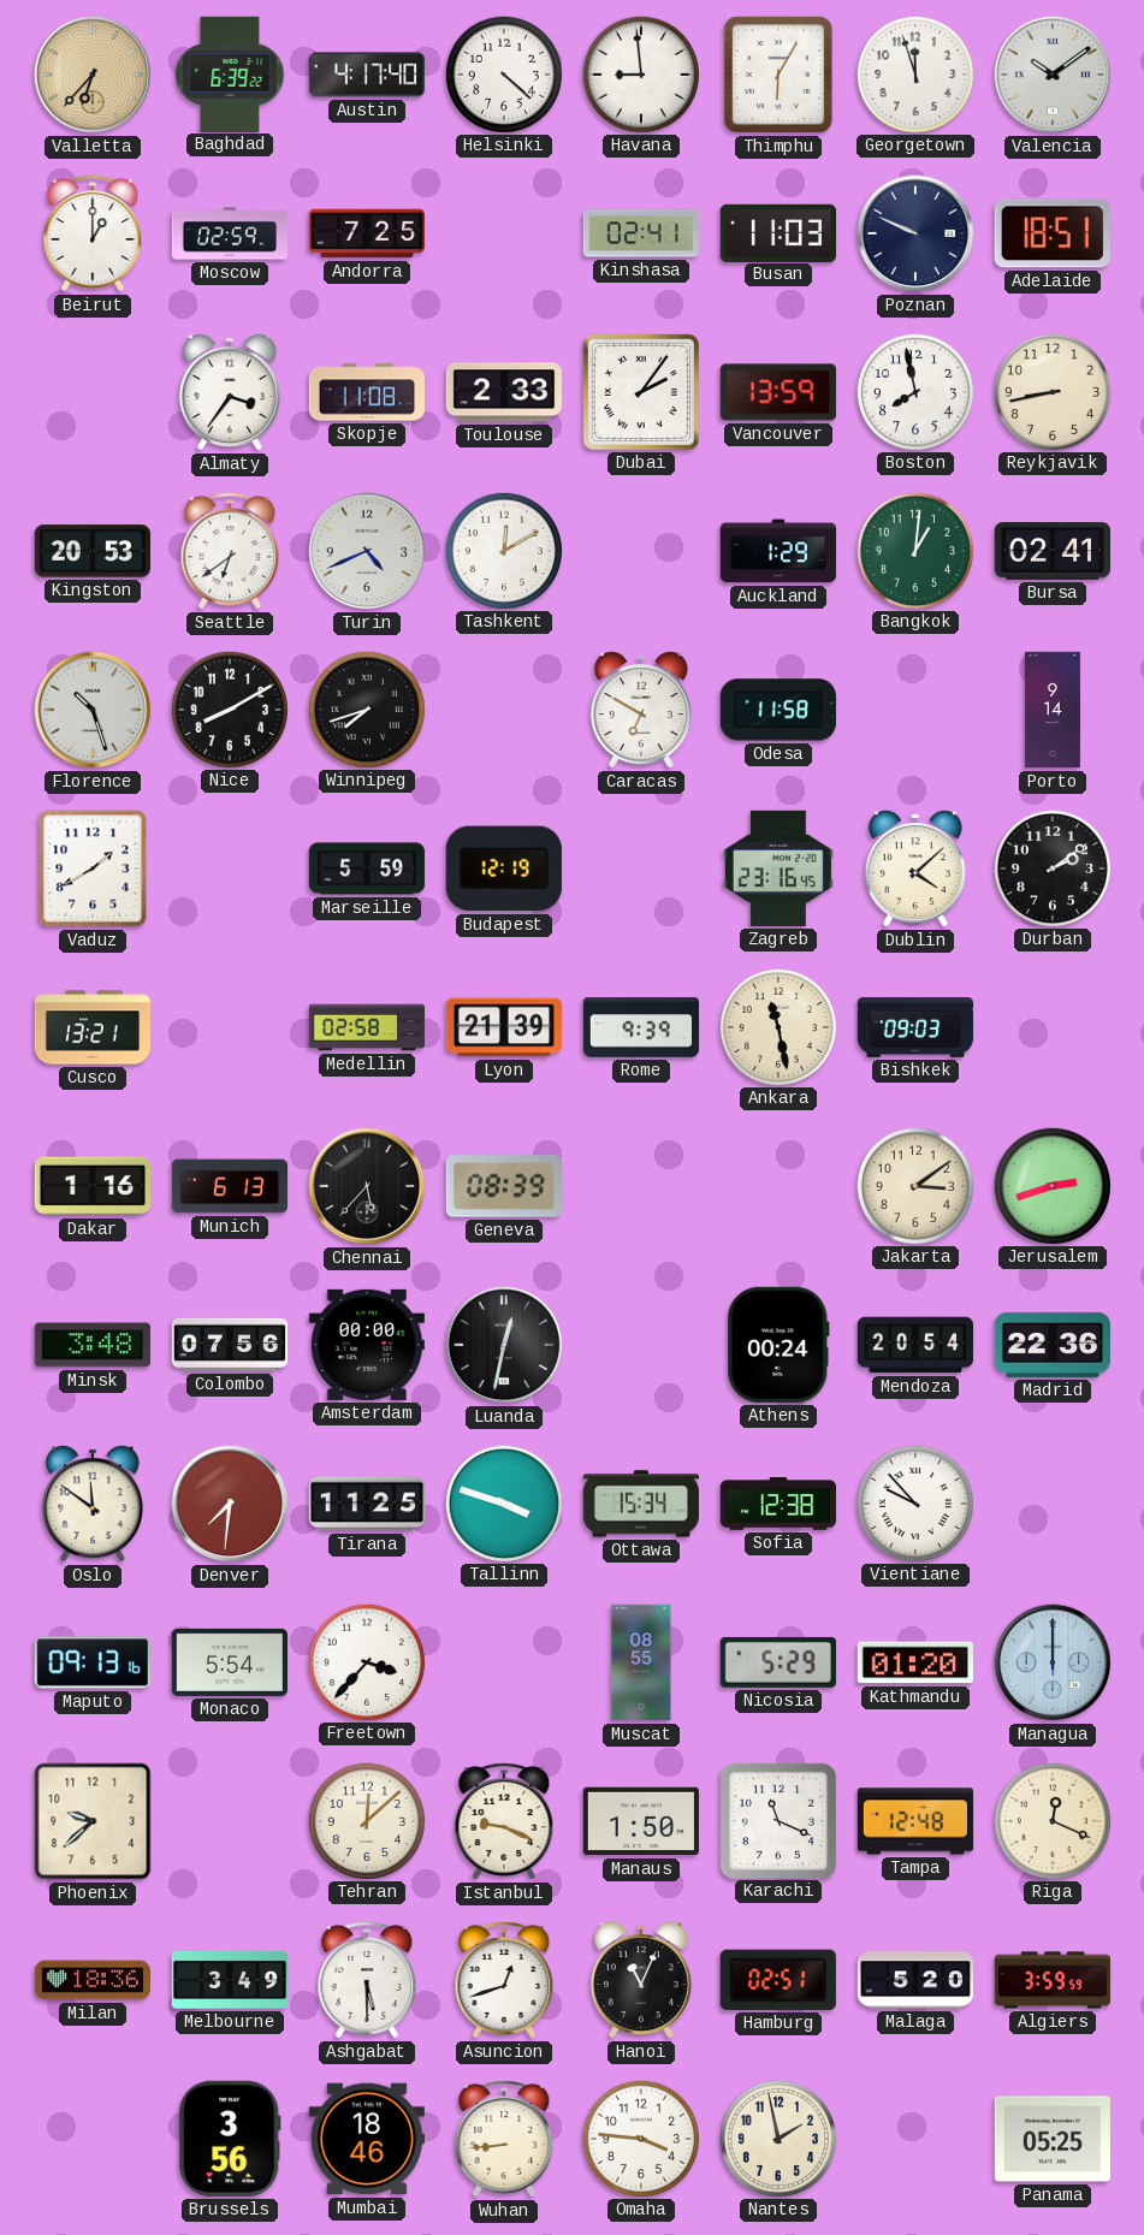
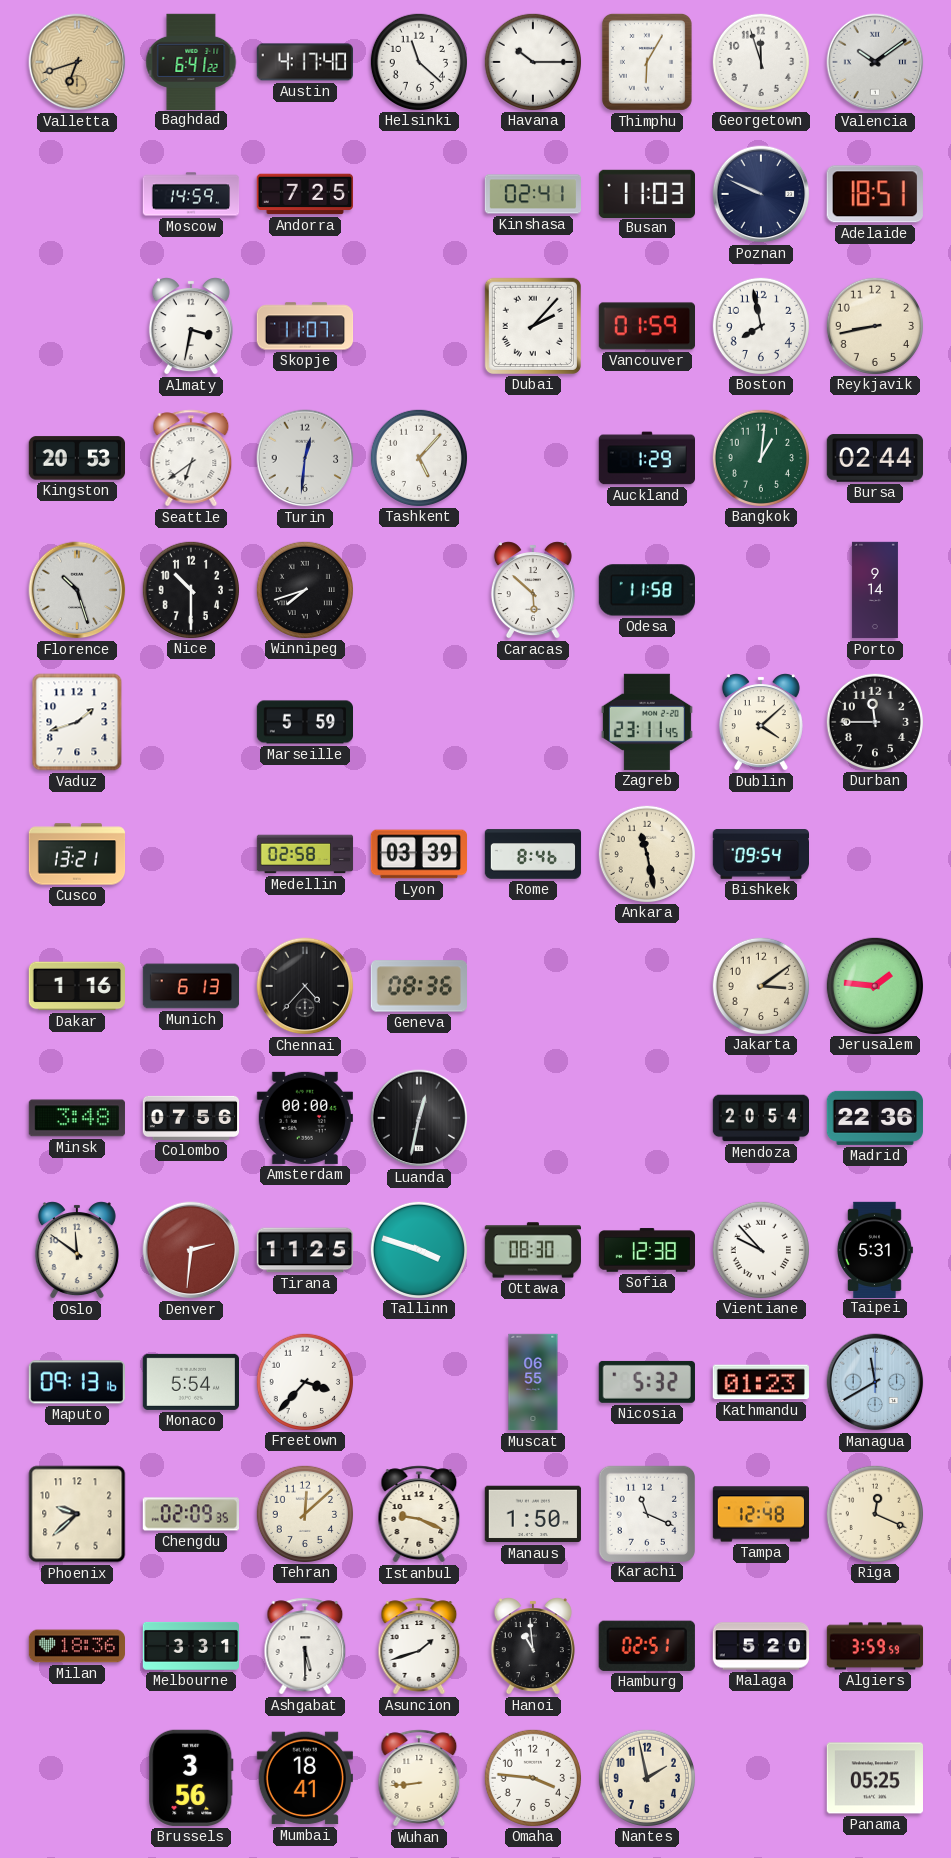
Valletta: 6:37 -> 6:42
Baghdad: 6:39 -> 6:41
Helsinki: 4:22 -> 11:22
Havana: 8:59 -> 10:15
Beirut: 1:00 -> none
Moscow: 02:59 -> 14:59
Almaty: 3:36 -> 3:32
Skopje: 11:08 -> 11:07
Toulouse: 2:33 -> none
Dubai: 2:06 -> 2:07
Vancouver: 13:59 -> 01:59
Turin: 4:41 -> 12:31
Tashkent: 12:10 -> 5:07
Bursa: 02:41 -> 02:44
Nice: 8:10 -> 10:30
Caracas: 6:50 -> 5:52
Vaduz: 1:40 -> 1:42
Budapest: 12:19 -> none
Zagreb: 23:16 -> 23:11
Durban: 2:09 -> 11:45
Lyon: 21:39 -> 03:39
Rome: 9:39 -> 8:46
Bishkek: 09:03 -> 09:54
Chennai: 5:37 -> 4:37
Geneva: 08:39 -> 08:36
Jerusalem: 2:42 -> 1:46
Athens: 00:24 -> none
Denver: 7:31 -> 2:31
Ottawa: 15:34 -> 08:30
Taipei: none -> 5:31
Muscat: 08:55 -> 06:55
Nicosia: 5:29 -> 5:32
Kathmandu: 01:20 -> 01:23
Managua: 12:00 -> 11:40
Chengdu: none -> 02:09
Melbourne: 3:49 -> 3:31
Asuncion: 12:42 -> 1:42
Hanoi: 11:04 -> 10:59
Mumbai: 18:46 -> 18:41
